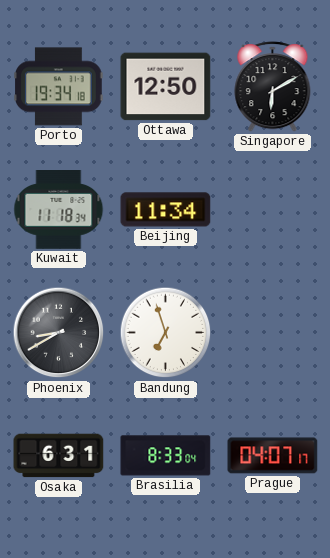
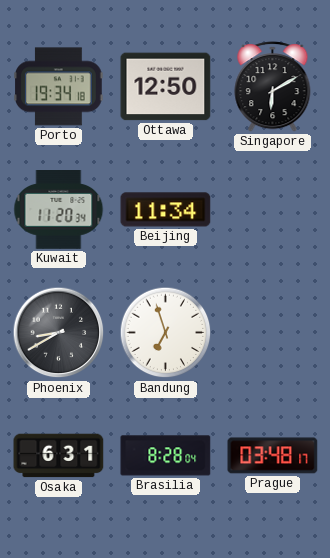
Kuwait: 11:18 -> 11:20
Brasilia: 8:33 -> 8:28
Prague: 04:07 -> 03:48
